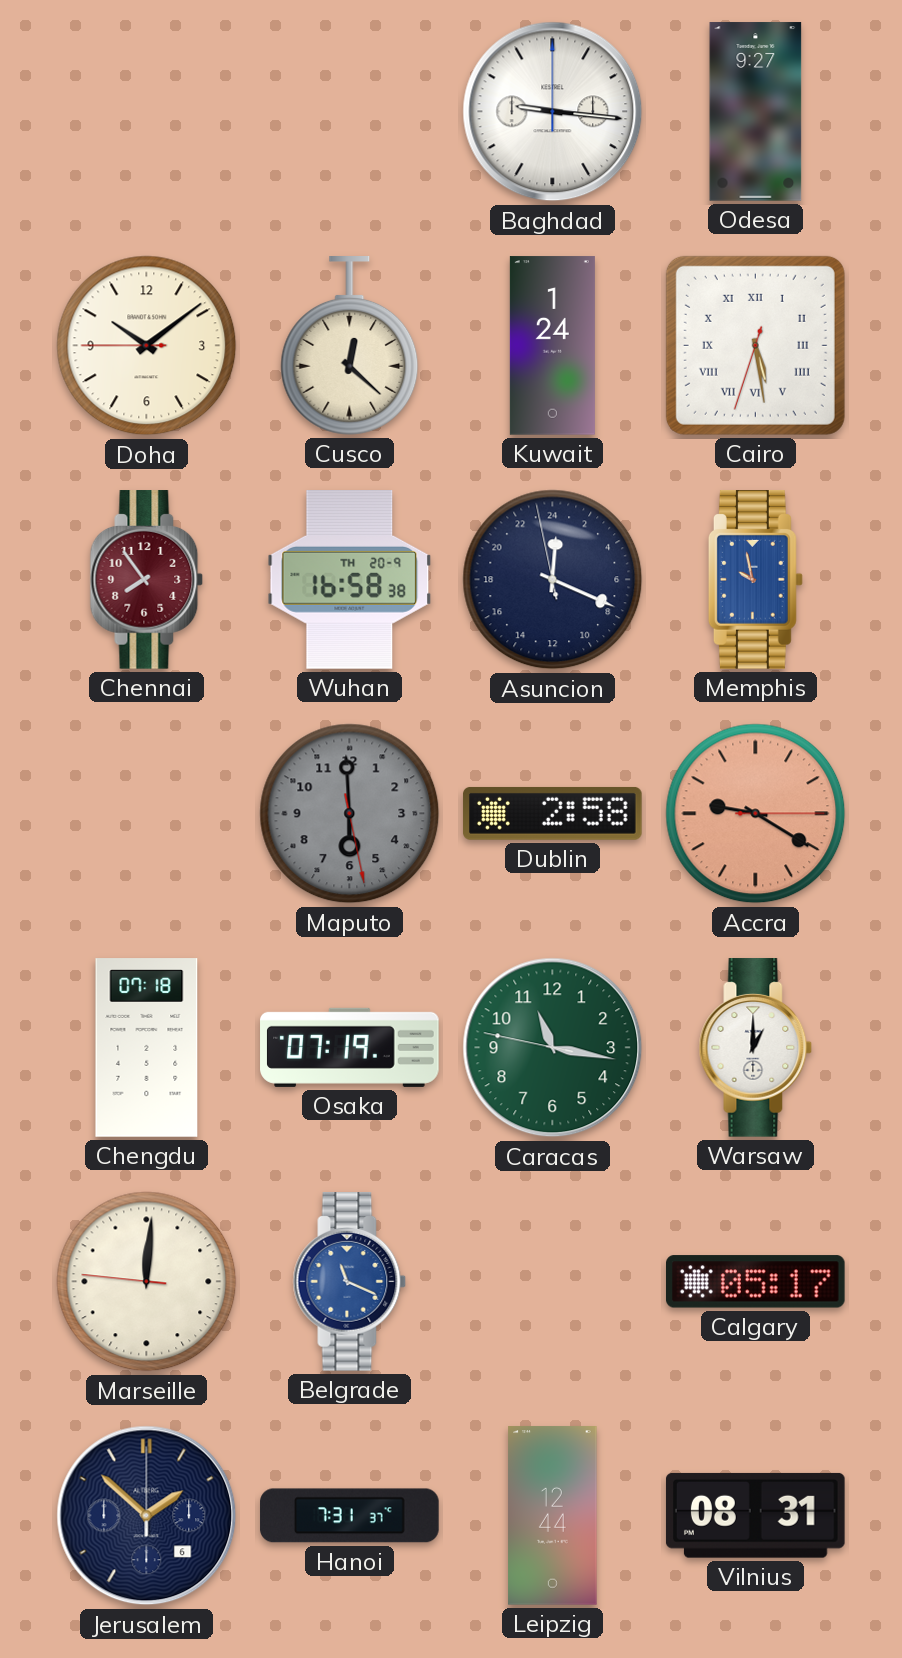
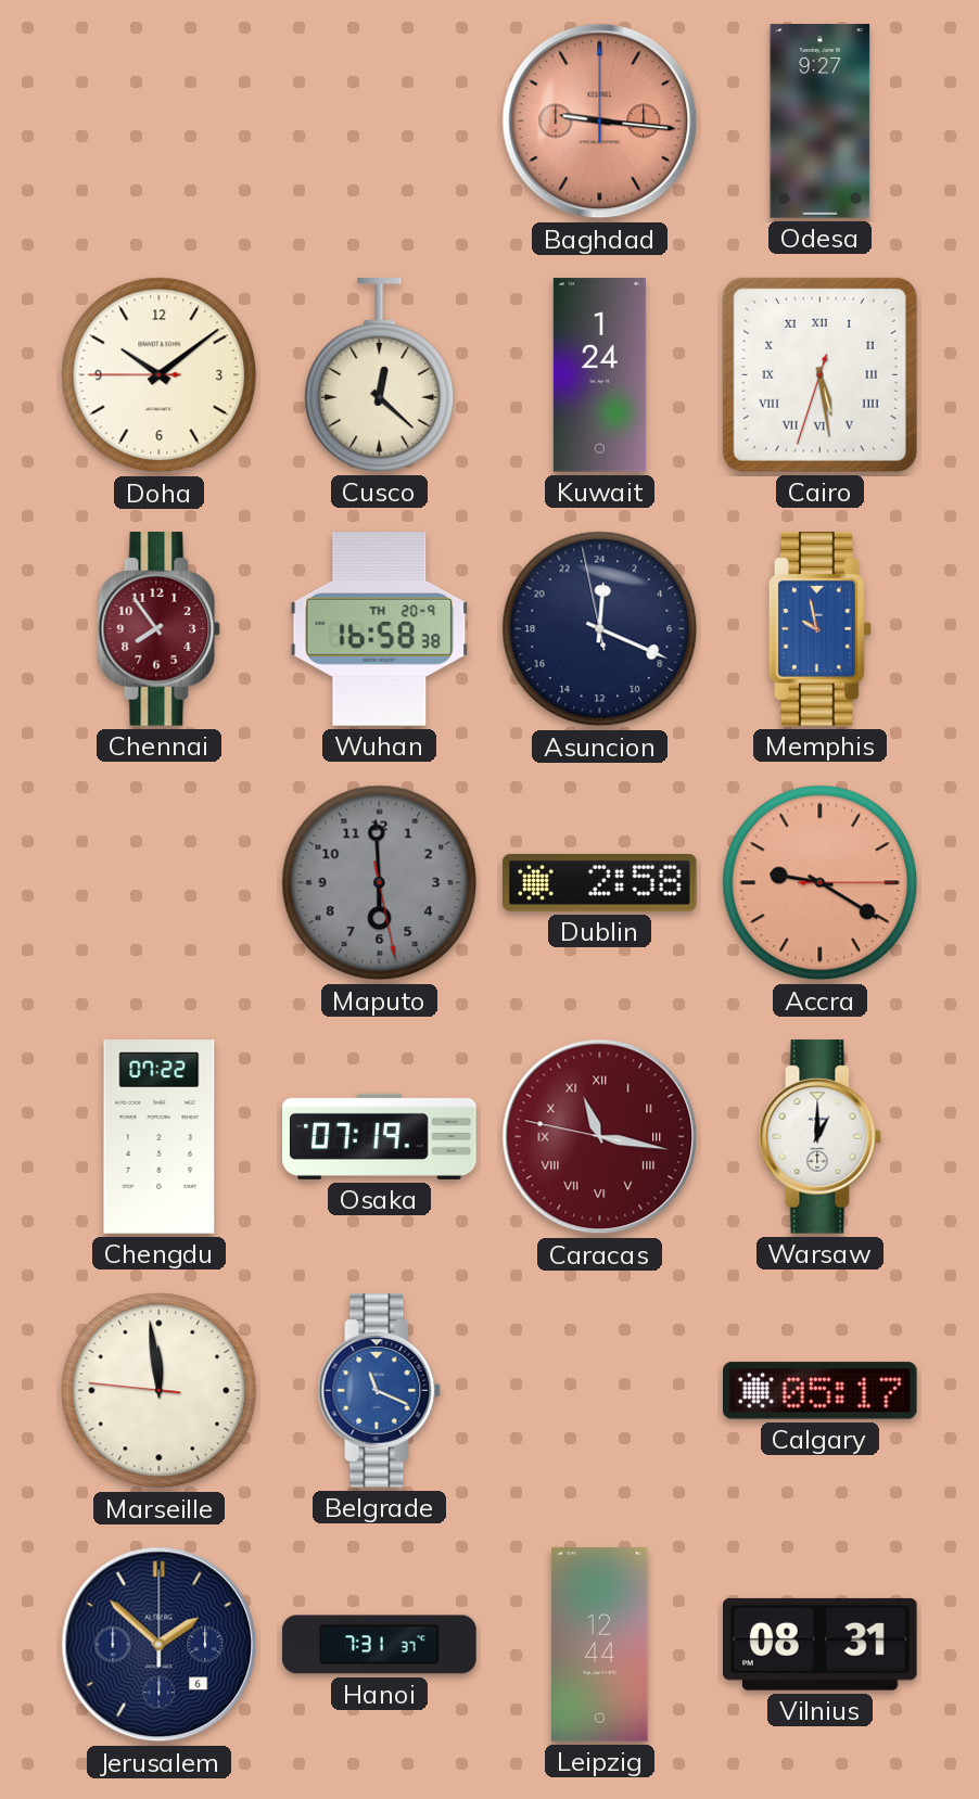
Baghdad dial: white -> salmon
Chengdu: 07:18 -> 07:22
Caracas dial: green -> burgundy
Caracas numerals: Arabic -> Roman
Marseille: 12:00 -> 11:58
